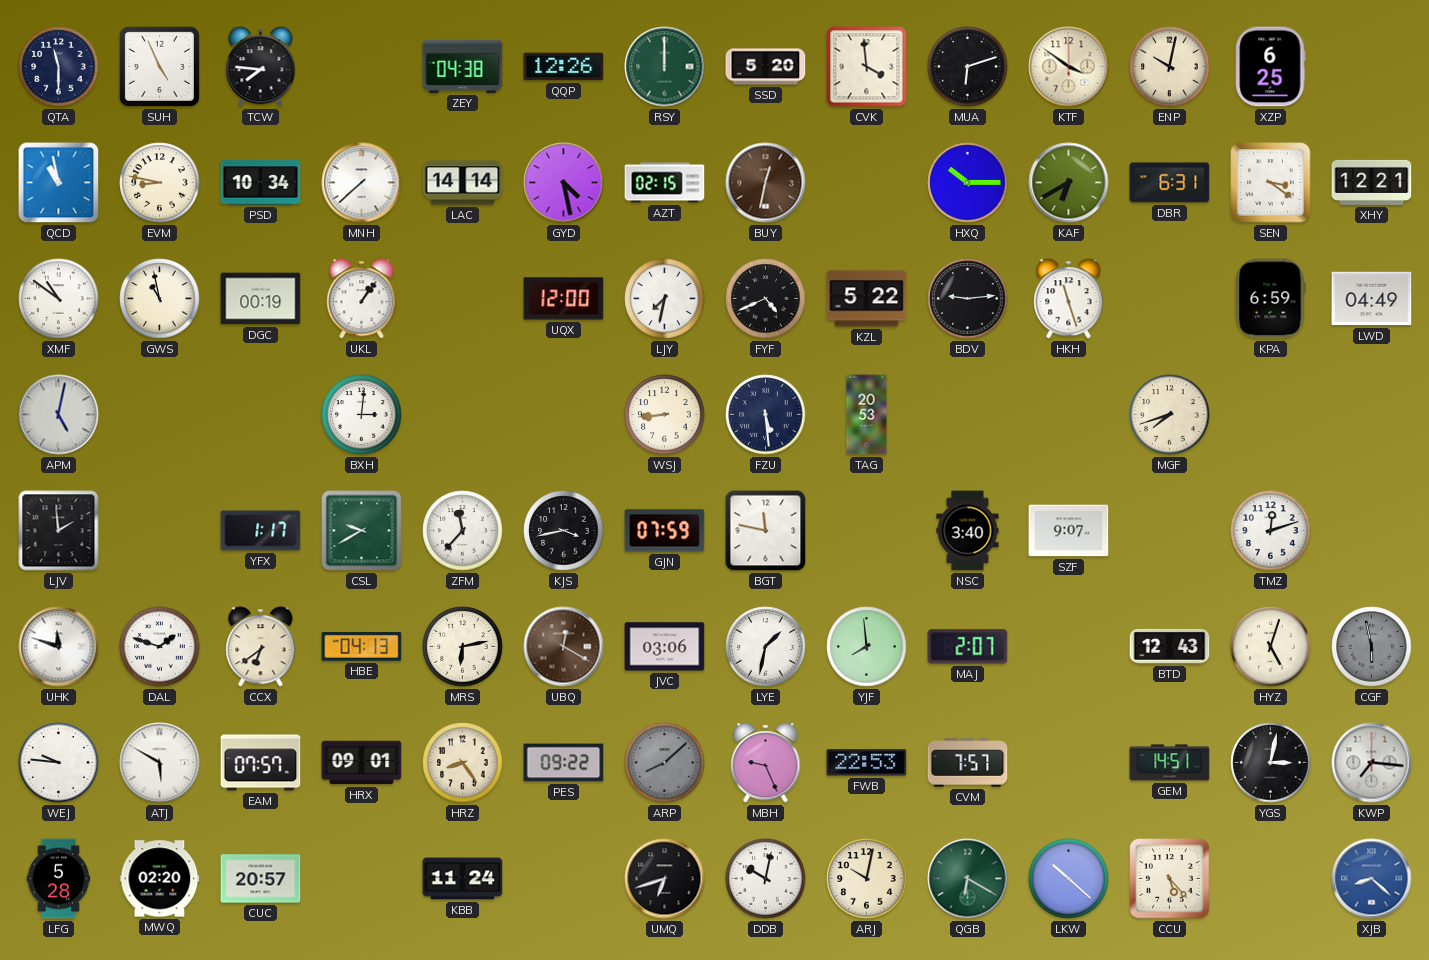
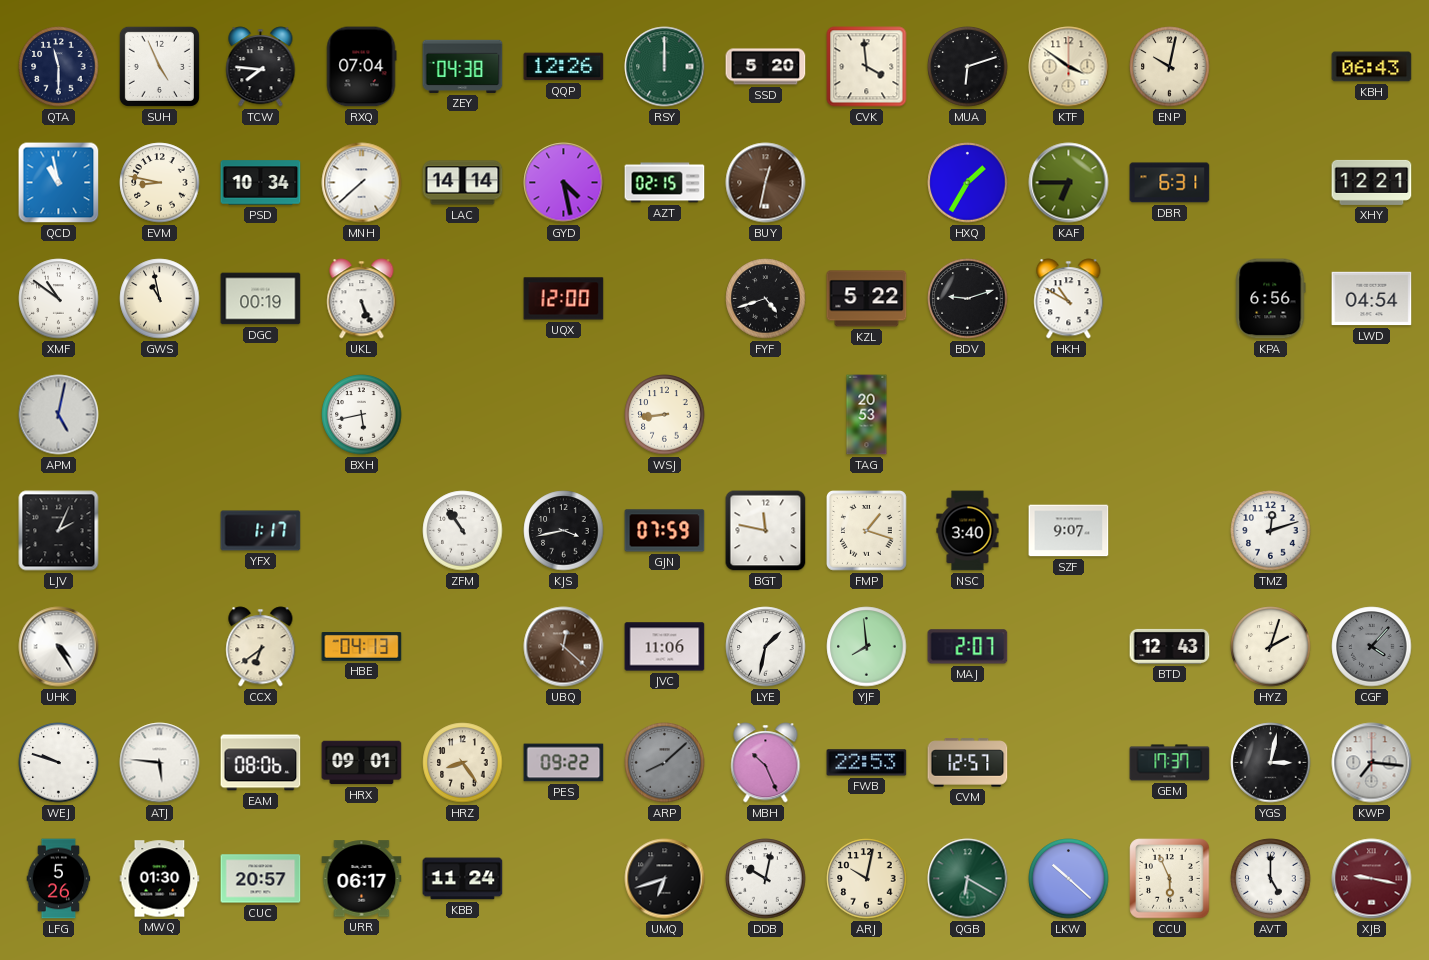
RXQ: none -> 07:04
XZP: 6:25 -> none
KBH: none -> 06:43
HXQ: 10:15 -> 1:35
KAF: 6:40 -> 6:45
SEN: 3:21 -> none
UKL: 1:06 -> 5:26
LJY: 7:32 -> none
FYF: 4:41 -> 4:42
BDV: 9:14 -> 9:12
HKH: 11:27 -> 10:50
KPA: 6:59 -> 6:56
LWD: 04:49 -> 04:54
BXH: 3:01 -> 5:43
FZU: 5:29 -> none
MGF: 7:42 -> none
LJV: 1:59 -> 2:04
CSL: 9:40 -> none
ZFM: 11:37 -> 10:54
FMP: none -> 1:18
UHK: 11:48 -> 4:25
DAL: 1:48 -> none
MRS: 6:13 -> none
UBQ: 12:20 -> 12:22
JVC: 03:06 -> 11:06
HYZ: 5:03 -> 2:03
CGF: 5:58 -> 4:07
WEJ: 9:46 -> 9:48
ATJ: 5:50 -> 5:46
EAM: 07:57 -> 08:06
MBH: 9:26 -> 10:26
CVM: 7:57 -> 12:57
GEM: 14:51 -> 17:37
LFG: 5:28 -> 5:26
MWQ: 02:20 -> 01:30
URR: none -> 06:17
CCU: 5:23 -> 5:56
AVT: none -> 5:00
XJB: 8:22 -> 9:17
XJB dial: blue -> burgundy
